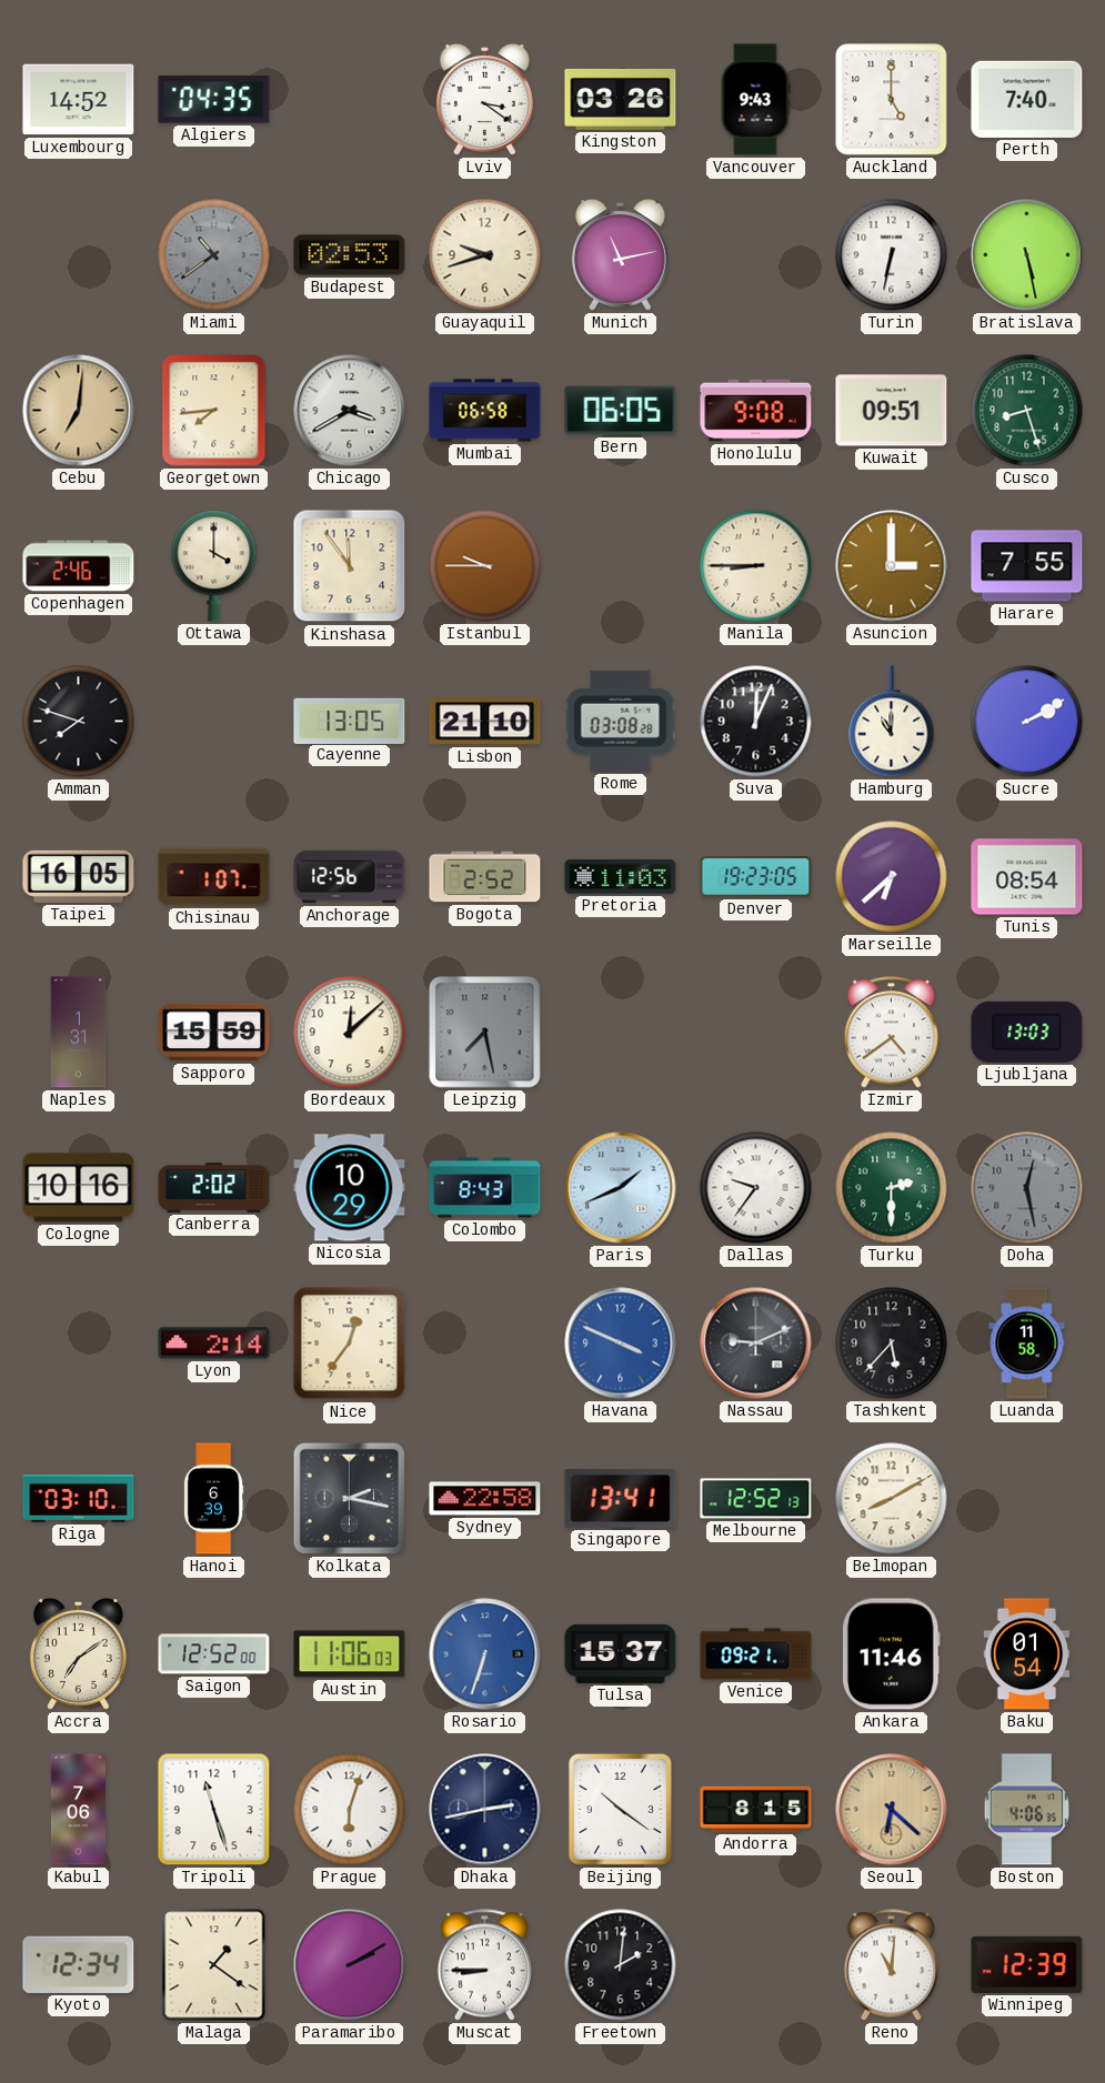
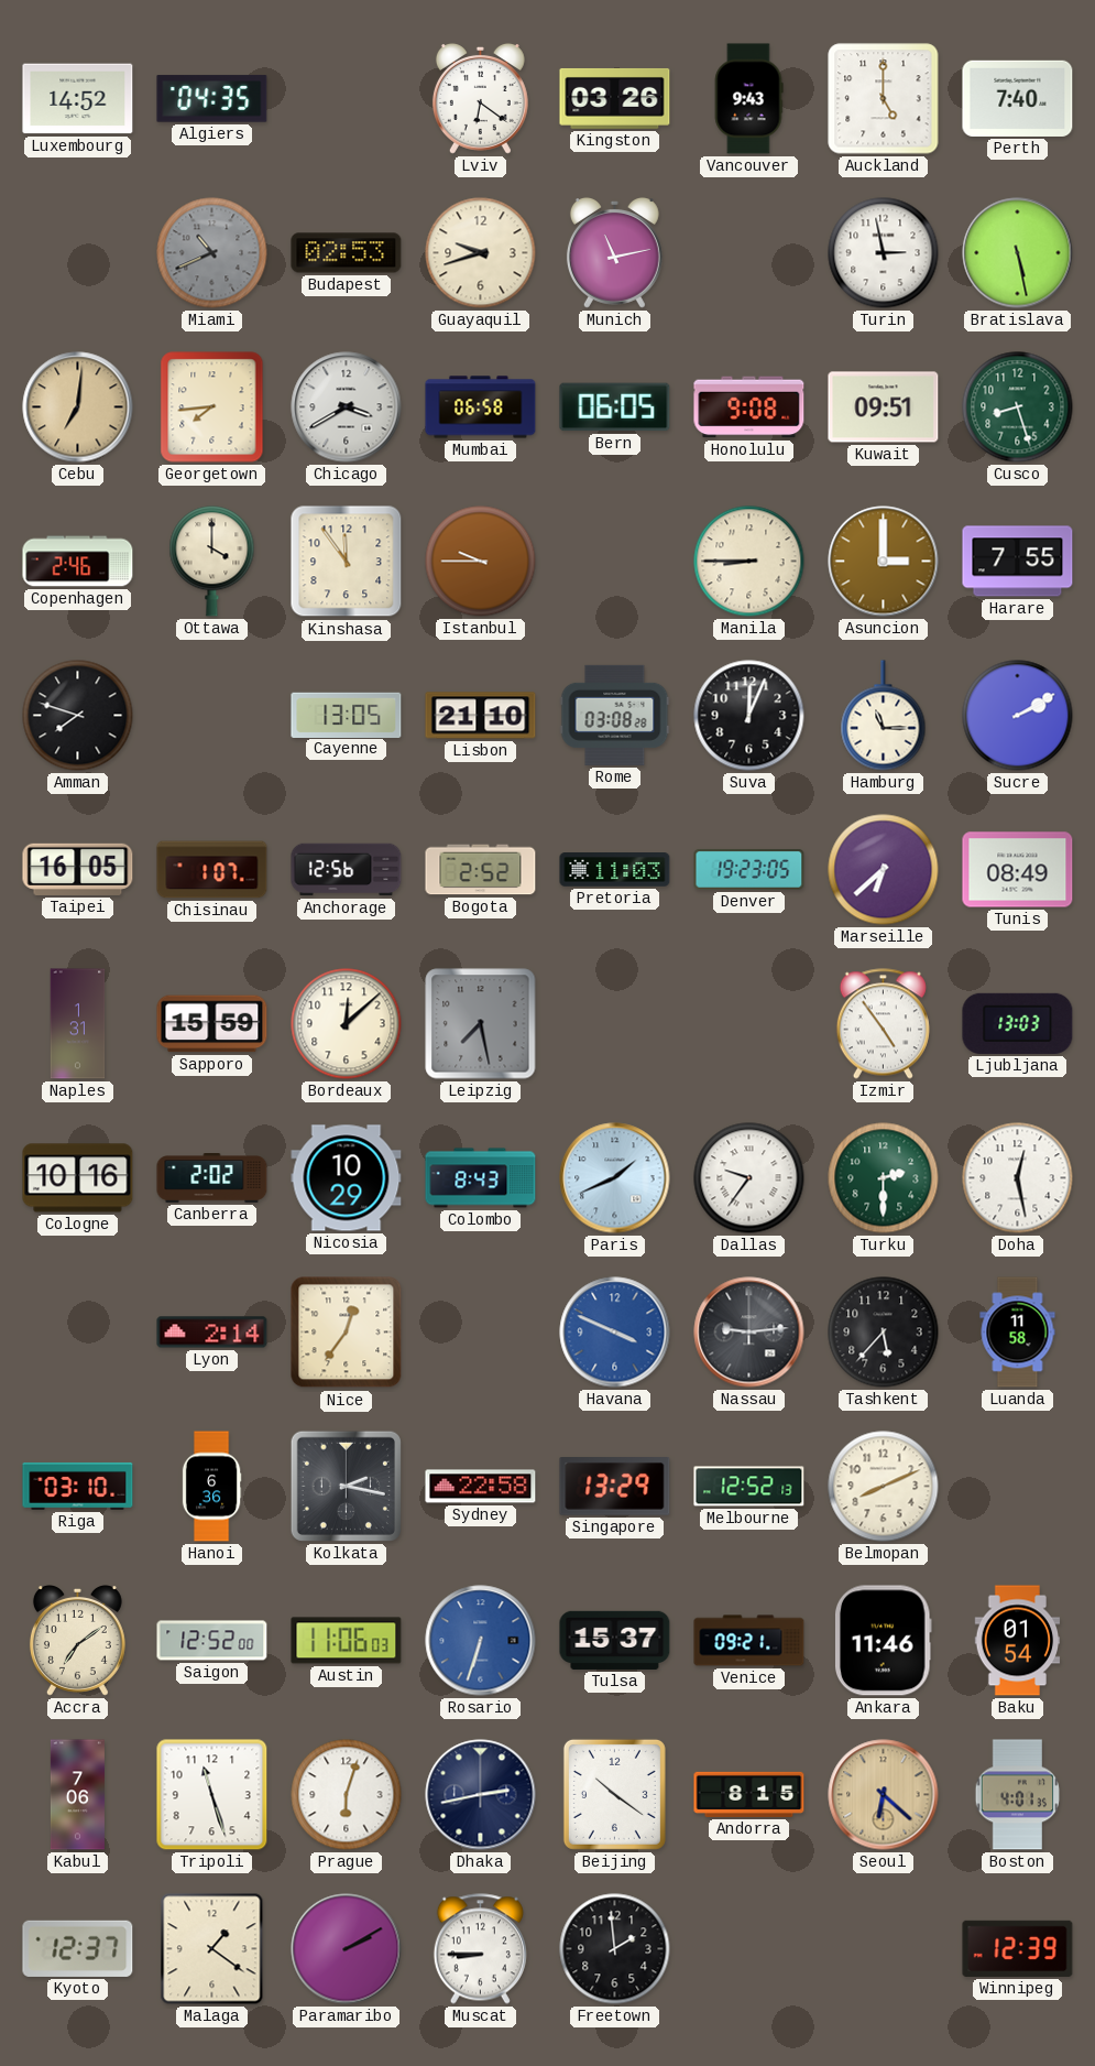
Lviv: 3:21 -> 6:21
Miami: 10:39 -> 10:41
Turin: 6:32 -> 2:58
Hamburg: 11:00 -> 11:15
Tunis: 08:54 -> 08:49
Izmir: 4:39 -> 4:54
Doha dial: grey -> white
Nassau: 9:11 -> 9:14
Hanoi: 6:39 -> 6:36
Singapore: 13:41 -> 13:29
Belmopan: 8:10 -> 8:11
Boston: 4:06 -> 4:01
Kyoto: 12:34 -> 12:37
Freetown: 2:01 -> 1:59
Reno: 11:01 -> none
